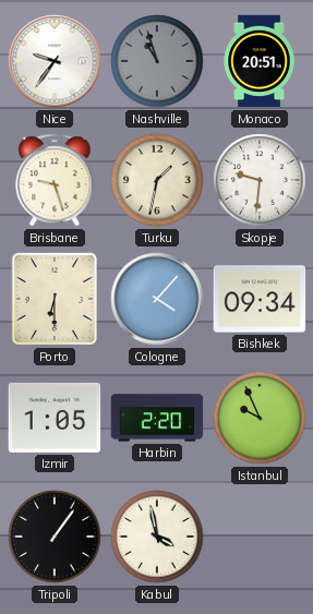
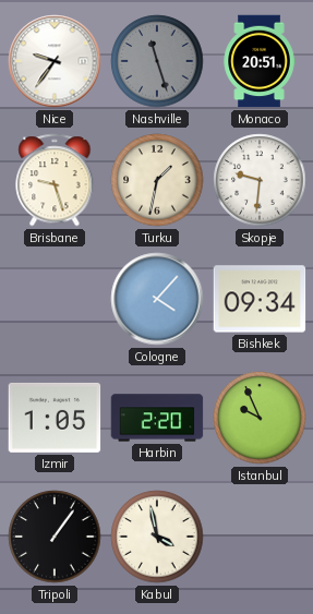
Nashville: 10:57 -> 11:27
Porto: 6:30 -> none
